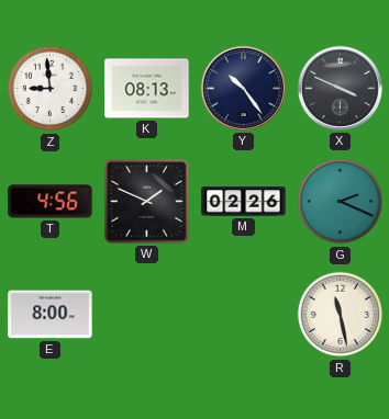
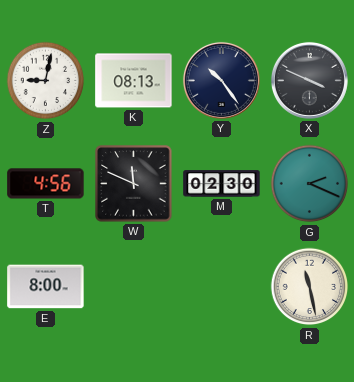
Z: 8:59 -> 9:02
W: 1:49 -> 11:49
M: 02:26 -> 02:30
